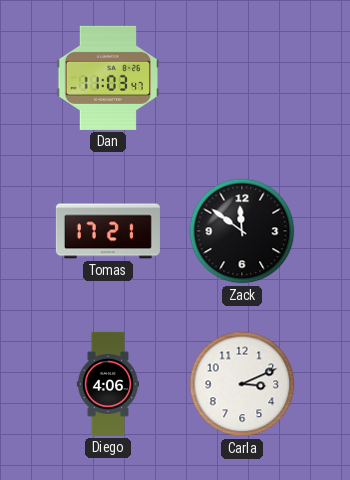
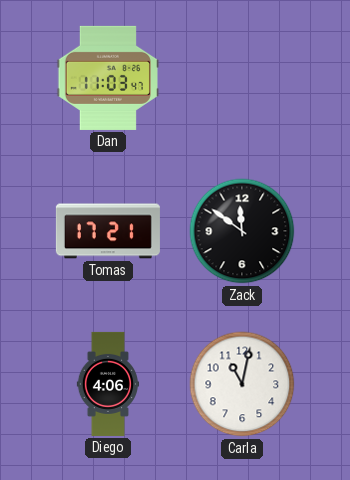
Carla: 3:11 -> 11:02
